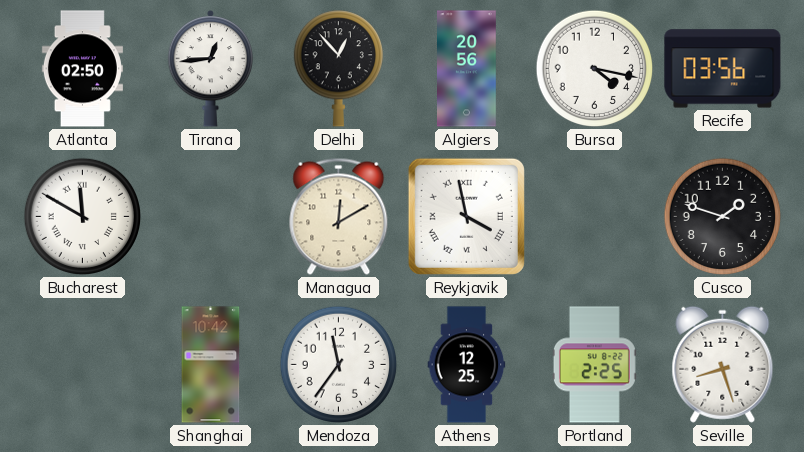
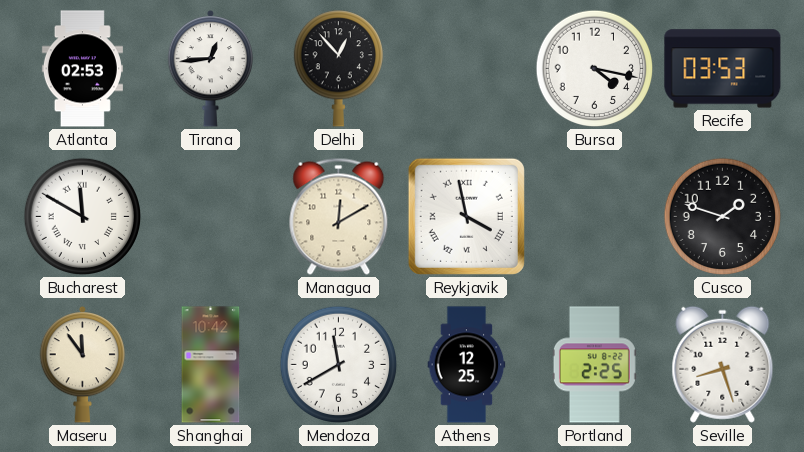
Atlanta: 02:50 -> 02:53
Algiers: 20:56 -> none
Recife: 03:56 -> 03:53
Maseru: none -> 11:54
Mendoza: 11:36 -> 11:40
